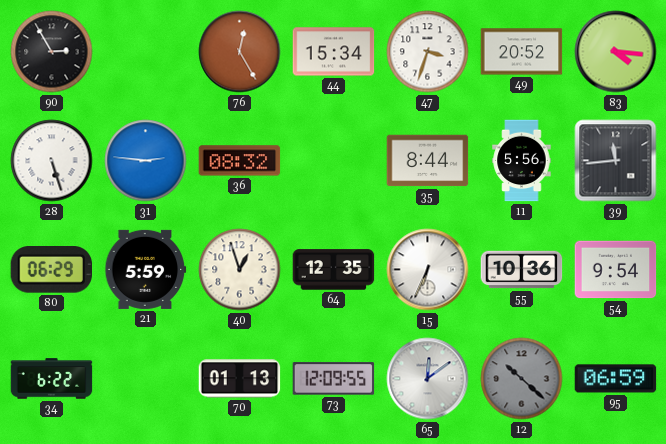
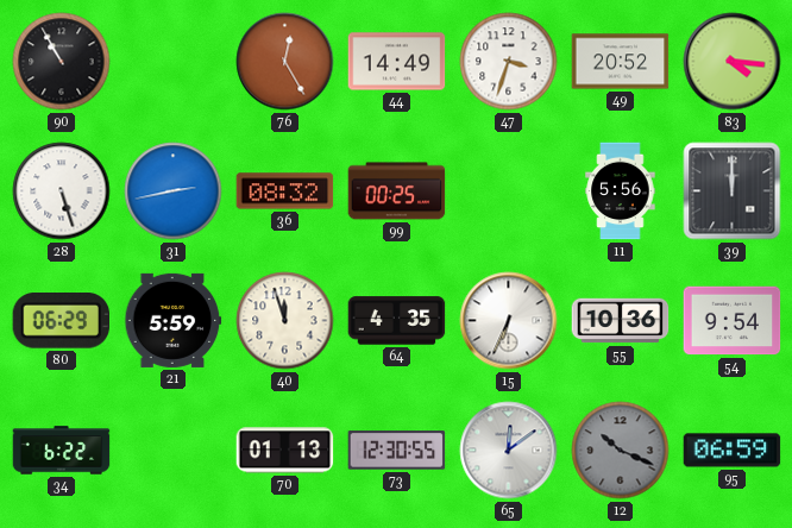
90: 2:55 -> 10:55
44: 15:34 -> 14:49
31: 2:46 -> 2:43
99: none -> 00:25
35: 8:44 -> none
39: 11:44 -> 12:00
40: 12:57 -> 11:57
64: 12:35 -> 4:35
73: 12:09 -> 12:30
12: 10:22 -> 10:19
